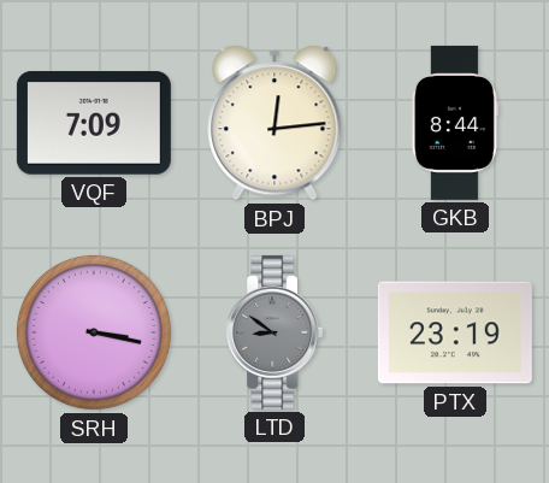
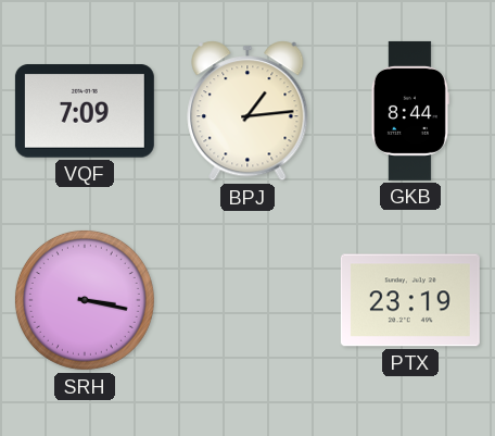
BPJ: 12:14 -> 1:14
LTD: 8:51 -> none
